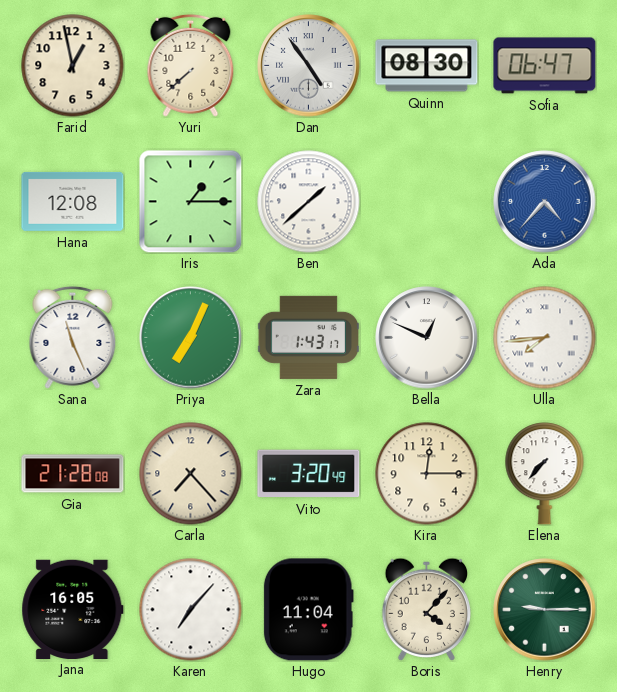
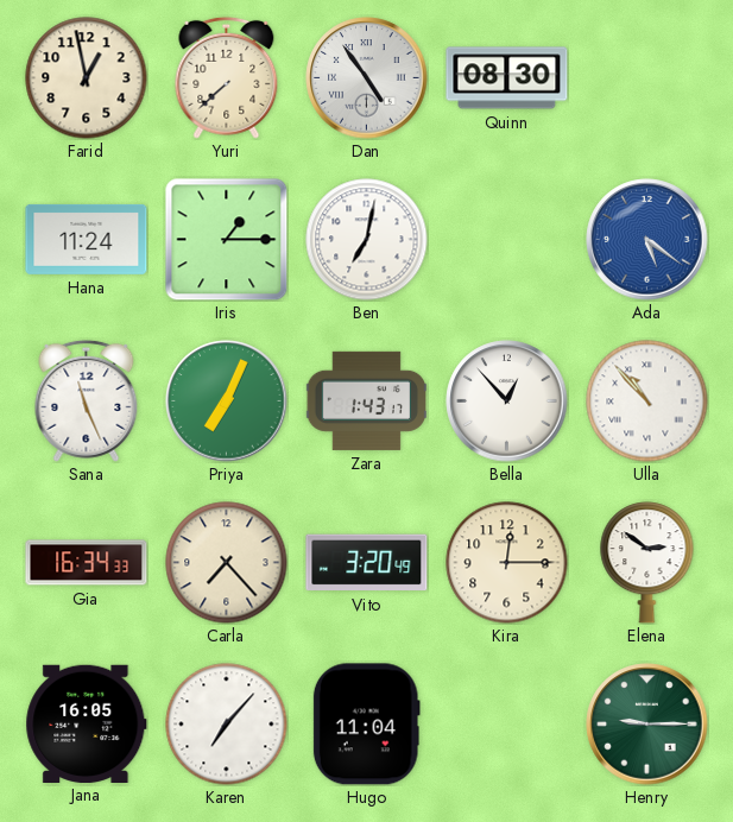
Sofia: 06:47 -> none
Hana: 12:08 -> 11:24
Ben: 1:38 -> 7:02
Ada: 4:37 -> 5:21
Bella: 12:49 -> 12:53
Ulla: 7:44 -> 10:53
Gia: 21:28 -> 16:34
Elena: 7:37 -> 2:51
Boris: 4:07 -> none
